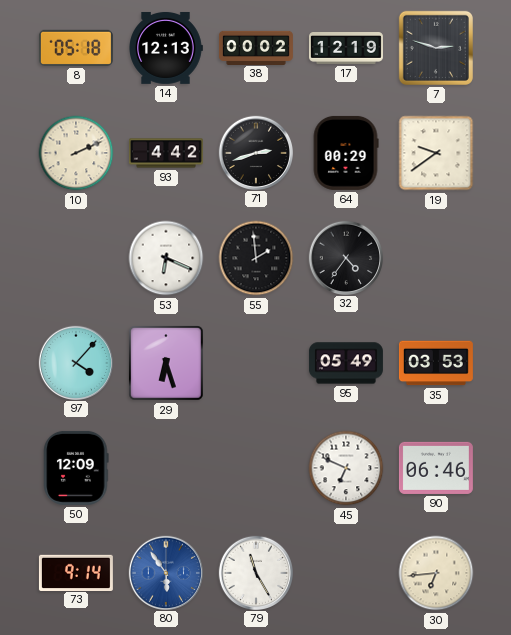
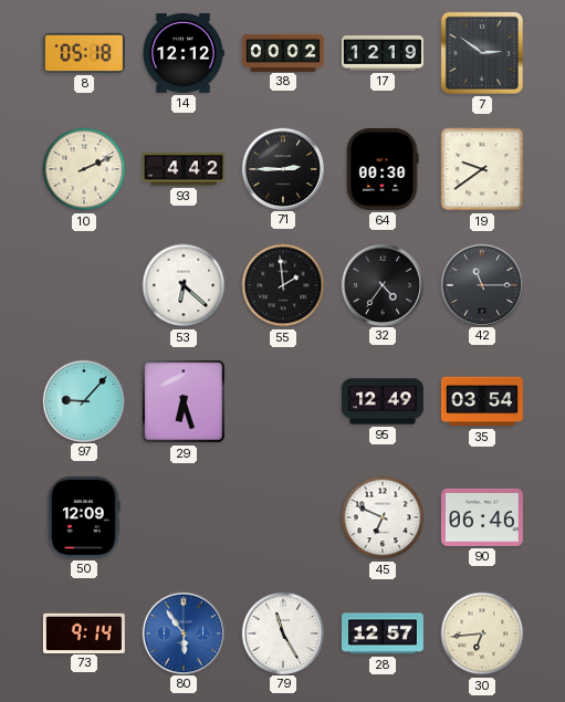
14: 12:13 -> 12:12
7: 2:48 -> 2:51
71: 2:42 -> 2:45
64: 00:29 -> 00:30
53: 6:19 -> 6:22
42: none -> 11:15
97: 4:07 -> 9:07
95: 05:49 -> 12:49
35: 03:53 -> 03:54
28: none -> 12:57
